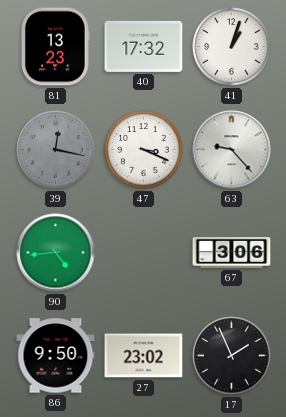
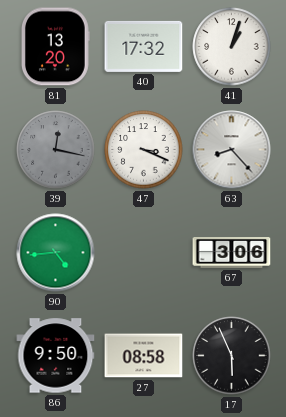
81: 13:23 -> 13:20
63: 9:23 -> 8:23
27: 23:02 -> 08:58
17: 1:56 -> 5:56
